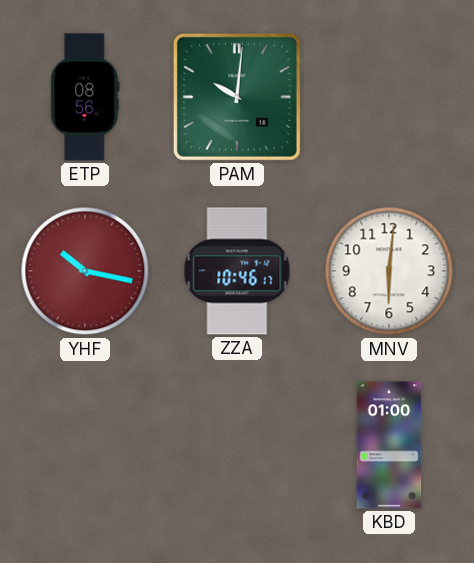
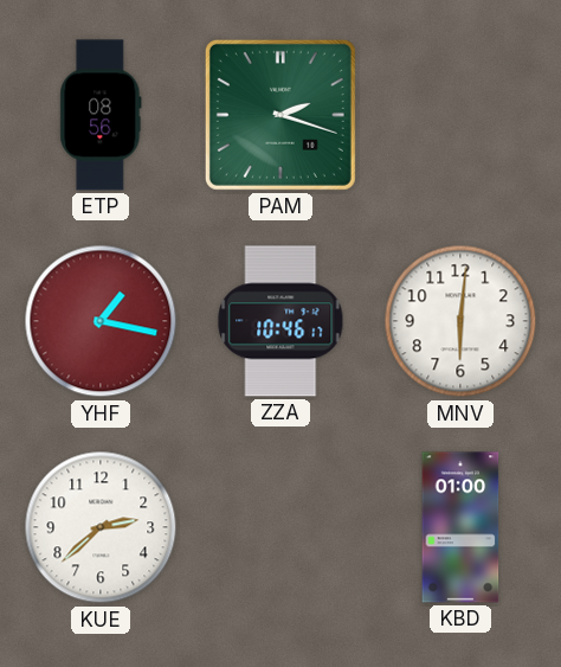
PAM: 10:01 -> 2:18
YHF: 10:17 -> 1:17
KUE: none -> 2:38
